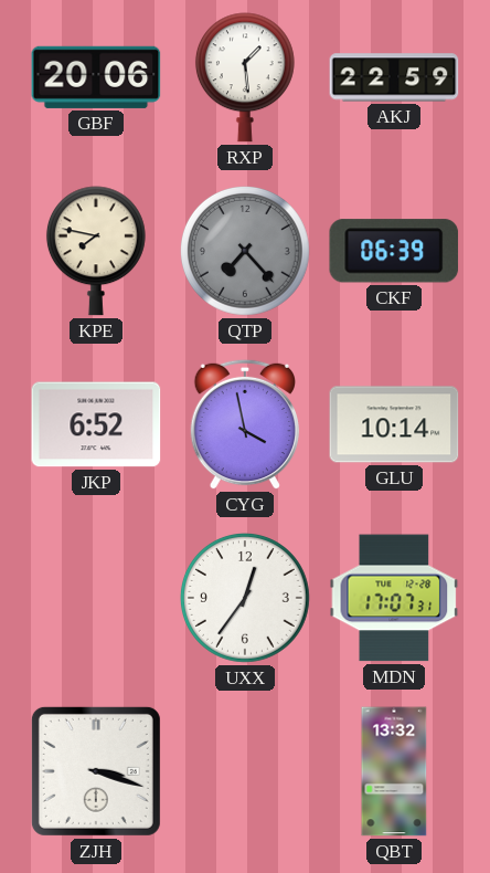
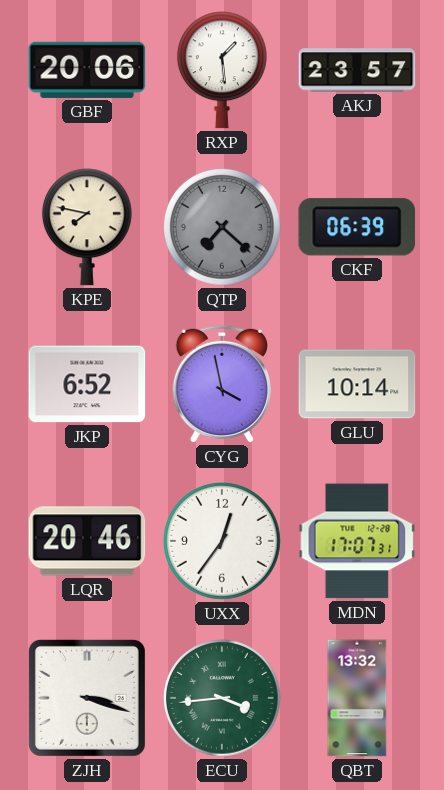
AKJ: 22:59 -> 23:57
QTP: 7:23 -> 7:22
LQR: none -> 20:46
ECU: none -> 3:44
